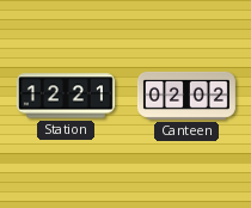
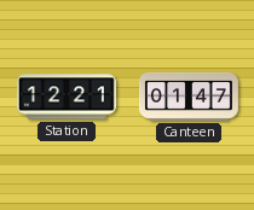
Canteen: 02:02 -> 01:47
